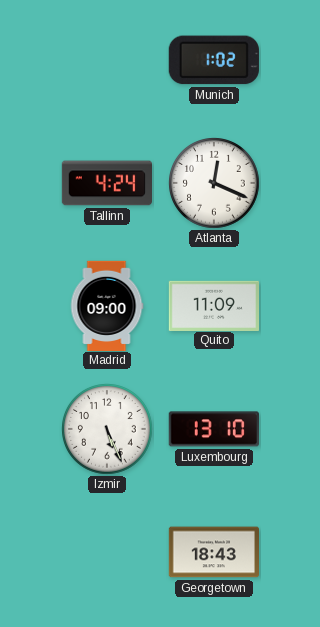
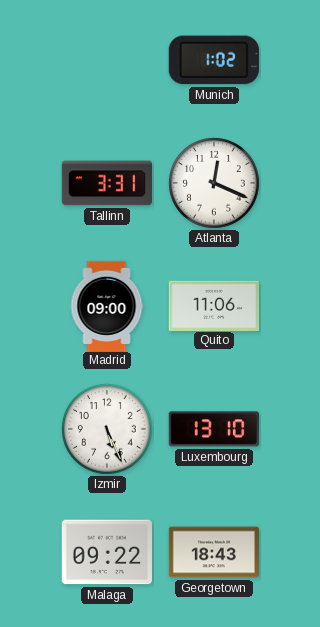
Tallinn: 4:24 -> 3:31
Quito: 11:09 -> 11:06
Malaga: none -> 09:22
